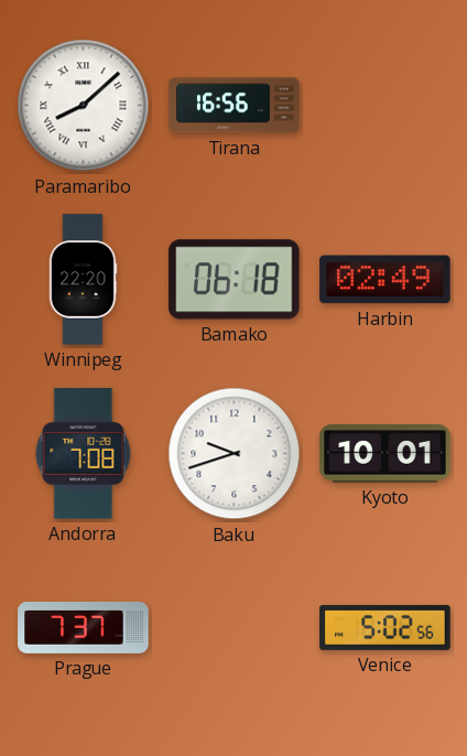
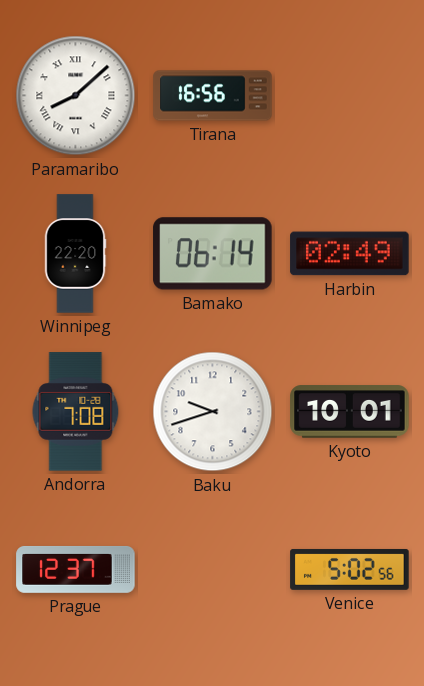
Bamako: 06:18 -> 06:14
Prague: 7:37 -> 12:37
